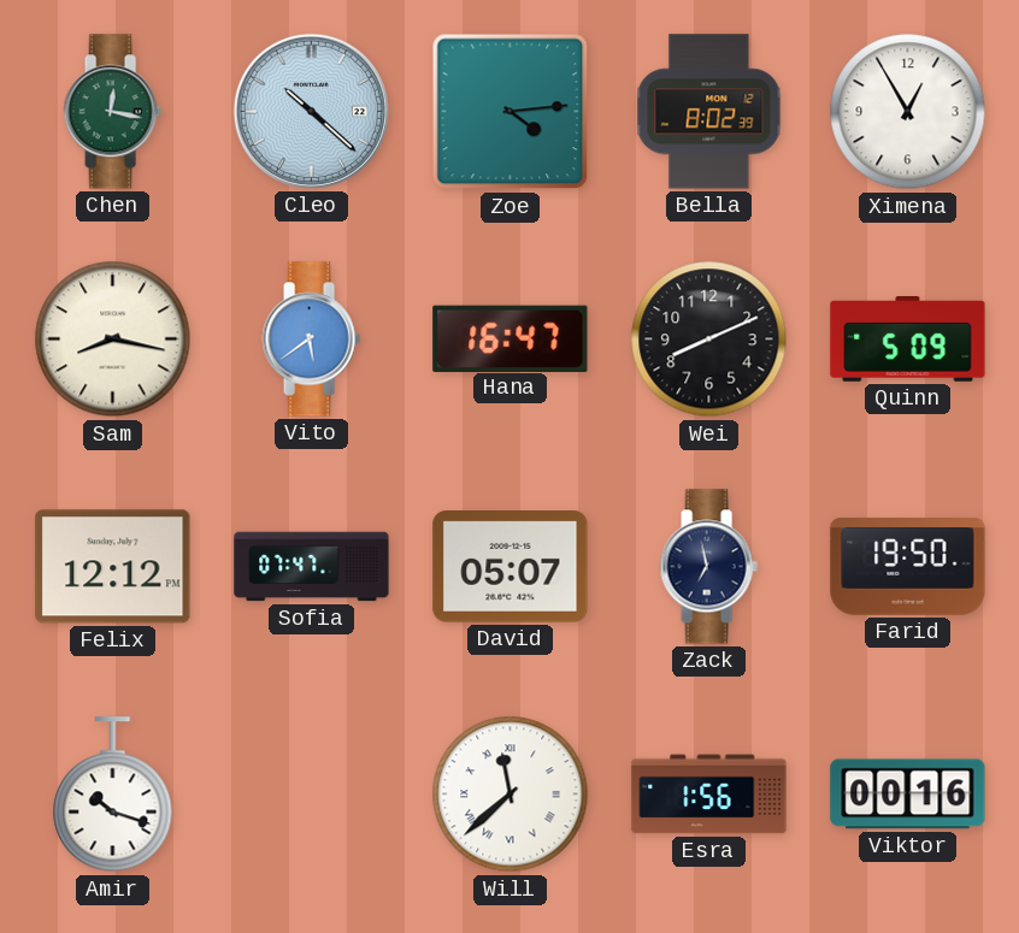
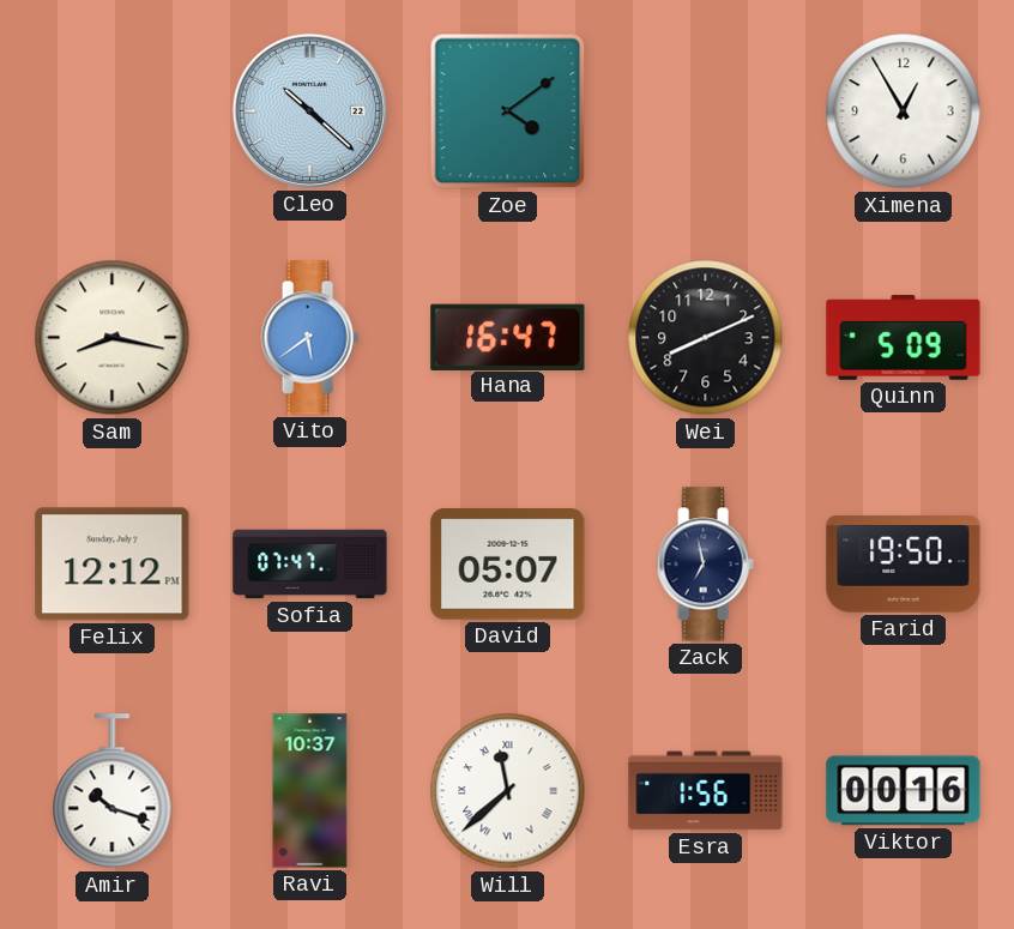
Chen: 12:17 -> none
Zoe: 4:14 -> 4:09
Bella: 8:02 -> none
Ravi: none -> 10:37
